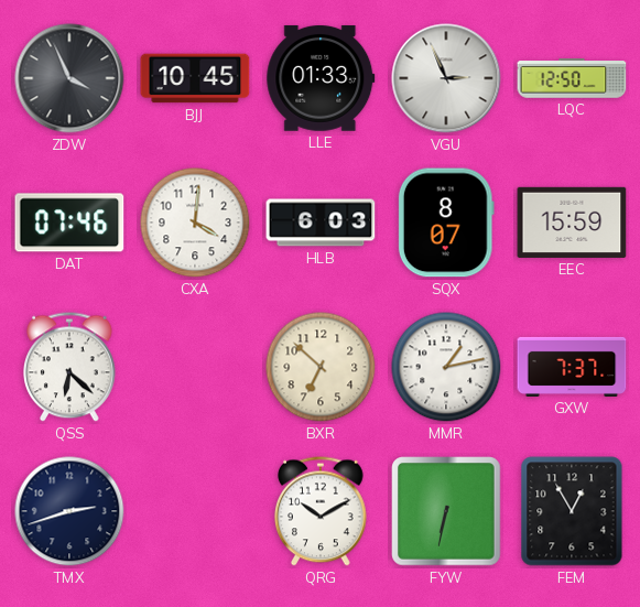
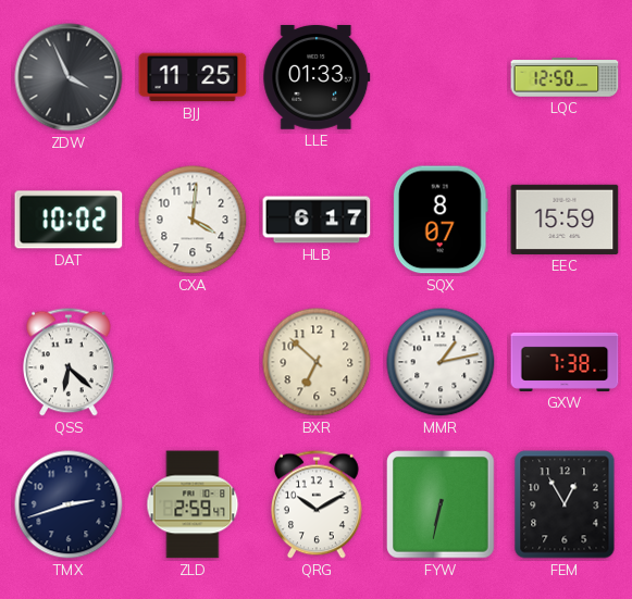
BJJ: 10:45 -> 11:25
VGU: 2:56 -> none
DAT: 07:46 -> 10:02
HLB: 6:03 -> 6:17
GXW: 7:37 -> 7:38
ZLD: none -> 2:59
